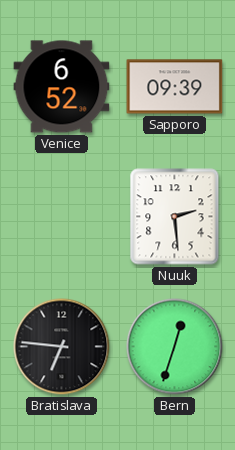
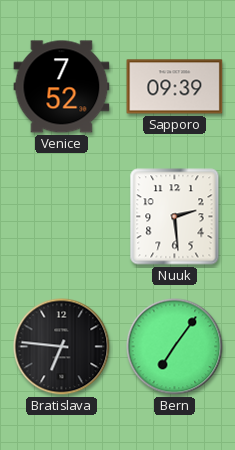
Venice: 6:52 -> 7:52
Bern: 12:33 -> 7:06
